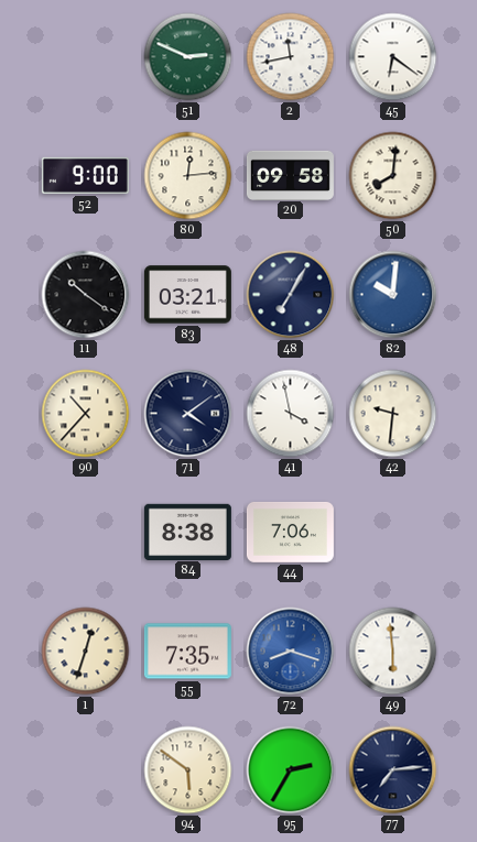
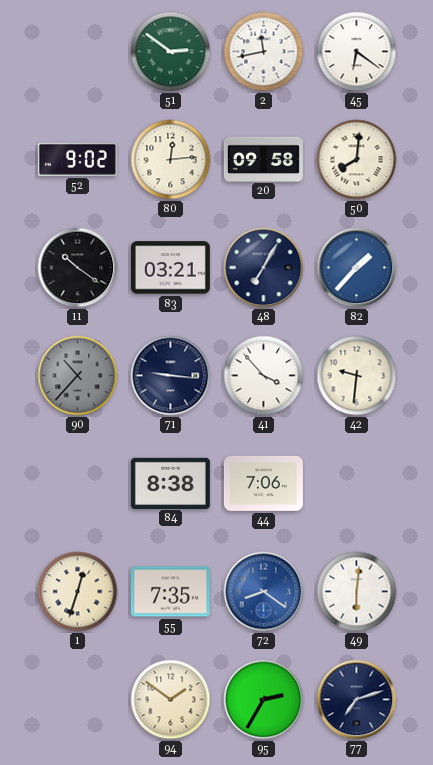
51: 2:49 -> 2:51
52: 9:00 -> 9:02
82: 10:01 -> 1:37
90 dial: cream -> grey
71: 4:09 -> 9:16
41: 3:58 -> 3:53
72: 8:18 -> 8:21
49: 5:59 -> 6:01
94: 5:51 -> 1:51
77: 7:14 -> 7:12
